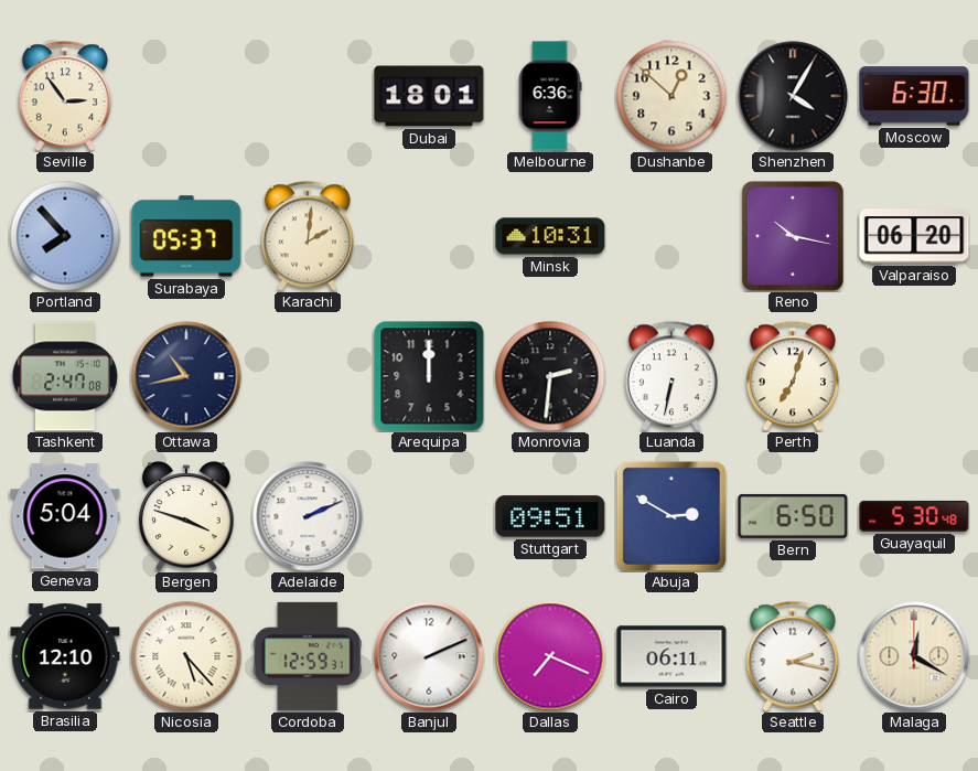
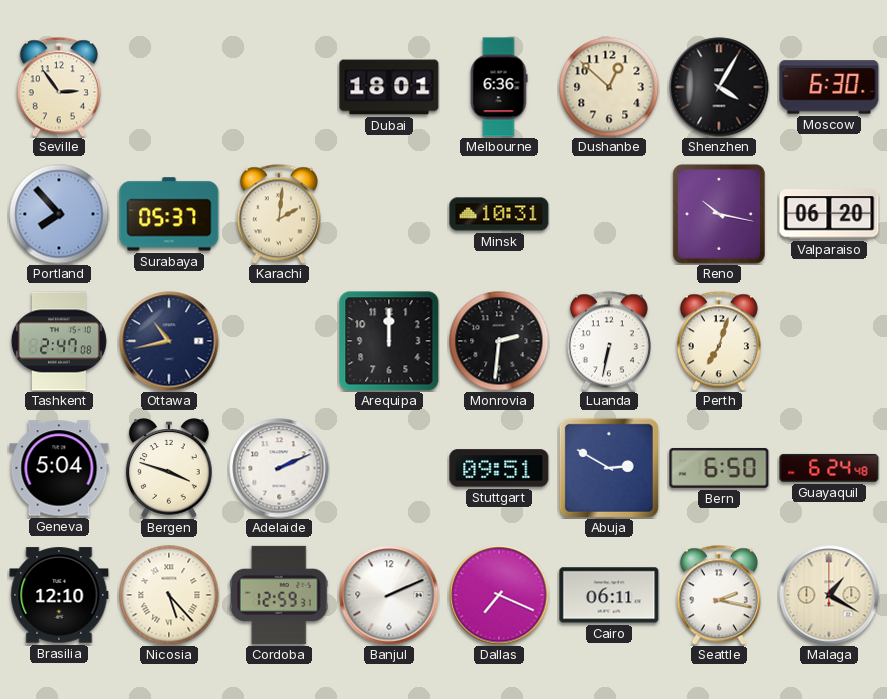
Guayaquil: 5:30 -> 6:24
Malaga: 12:20 -> 1:20
